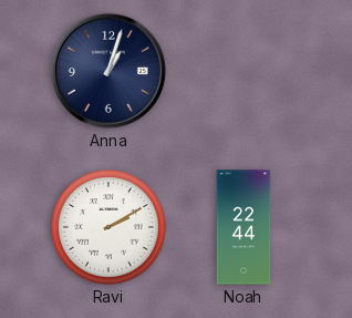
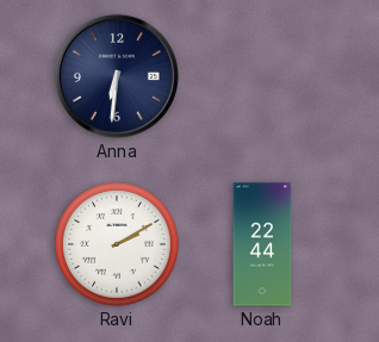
Anna: 1:03 -> 6:31
